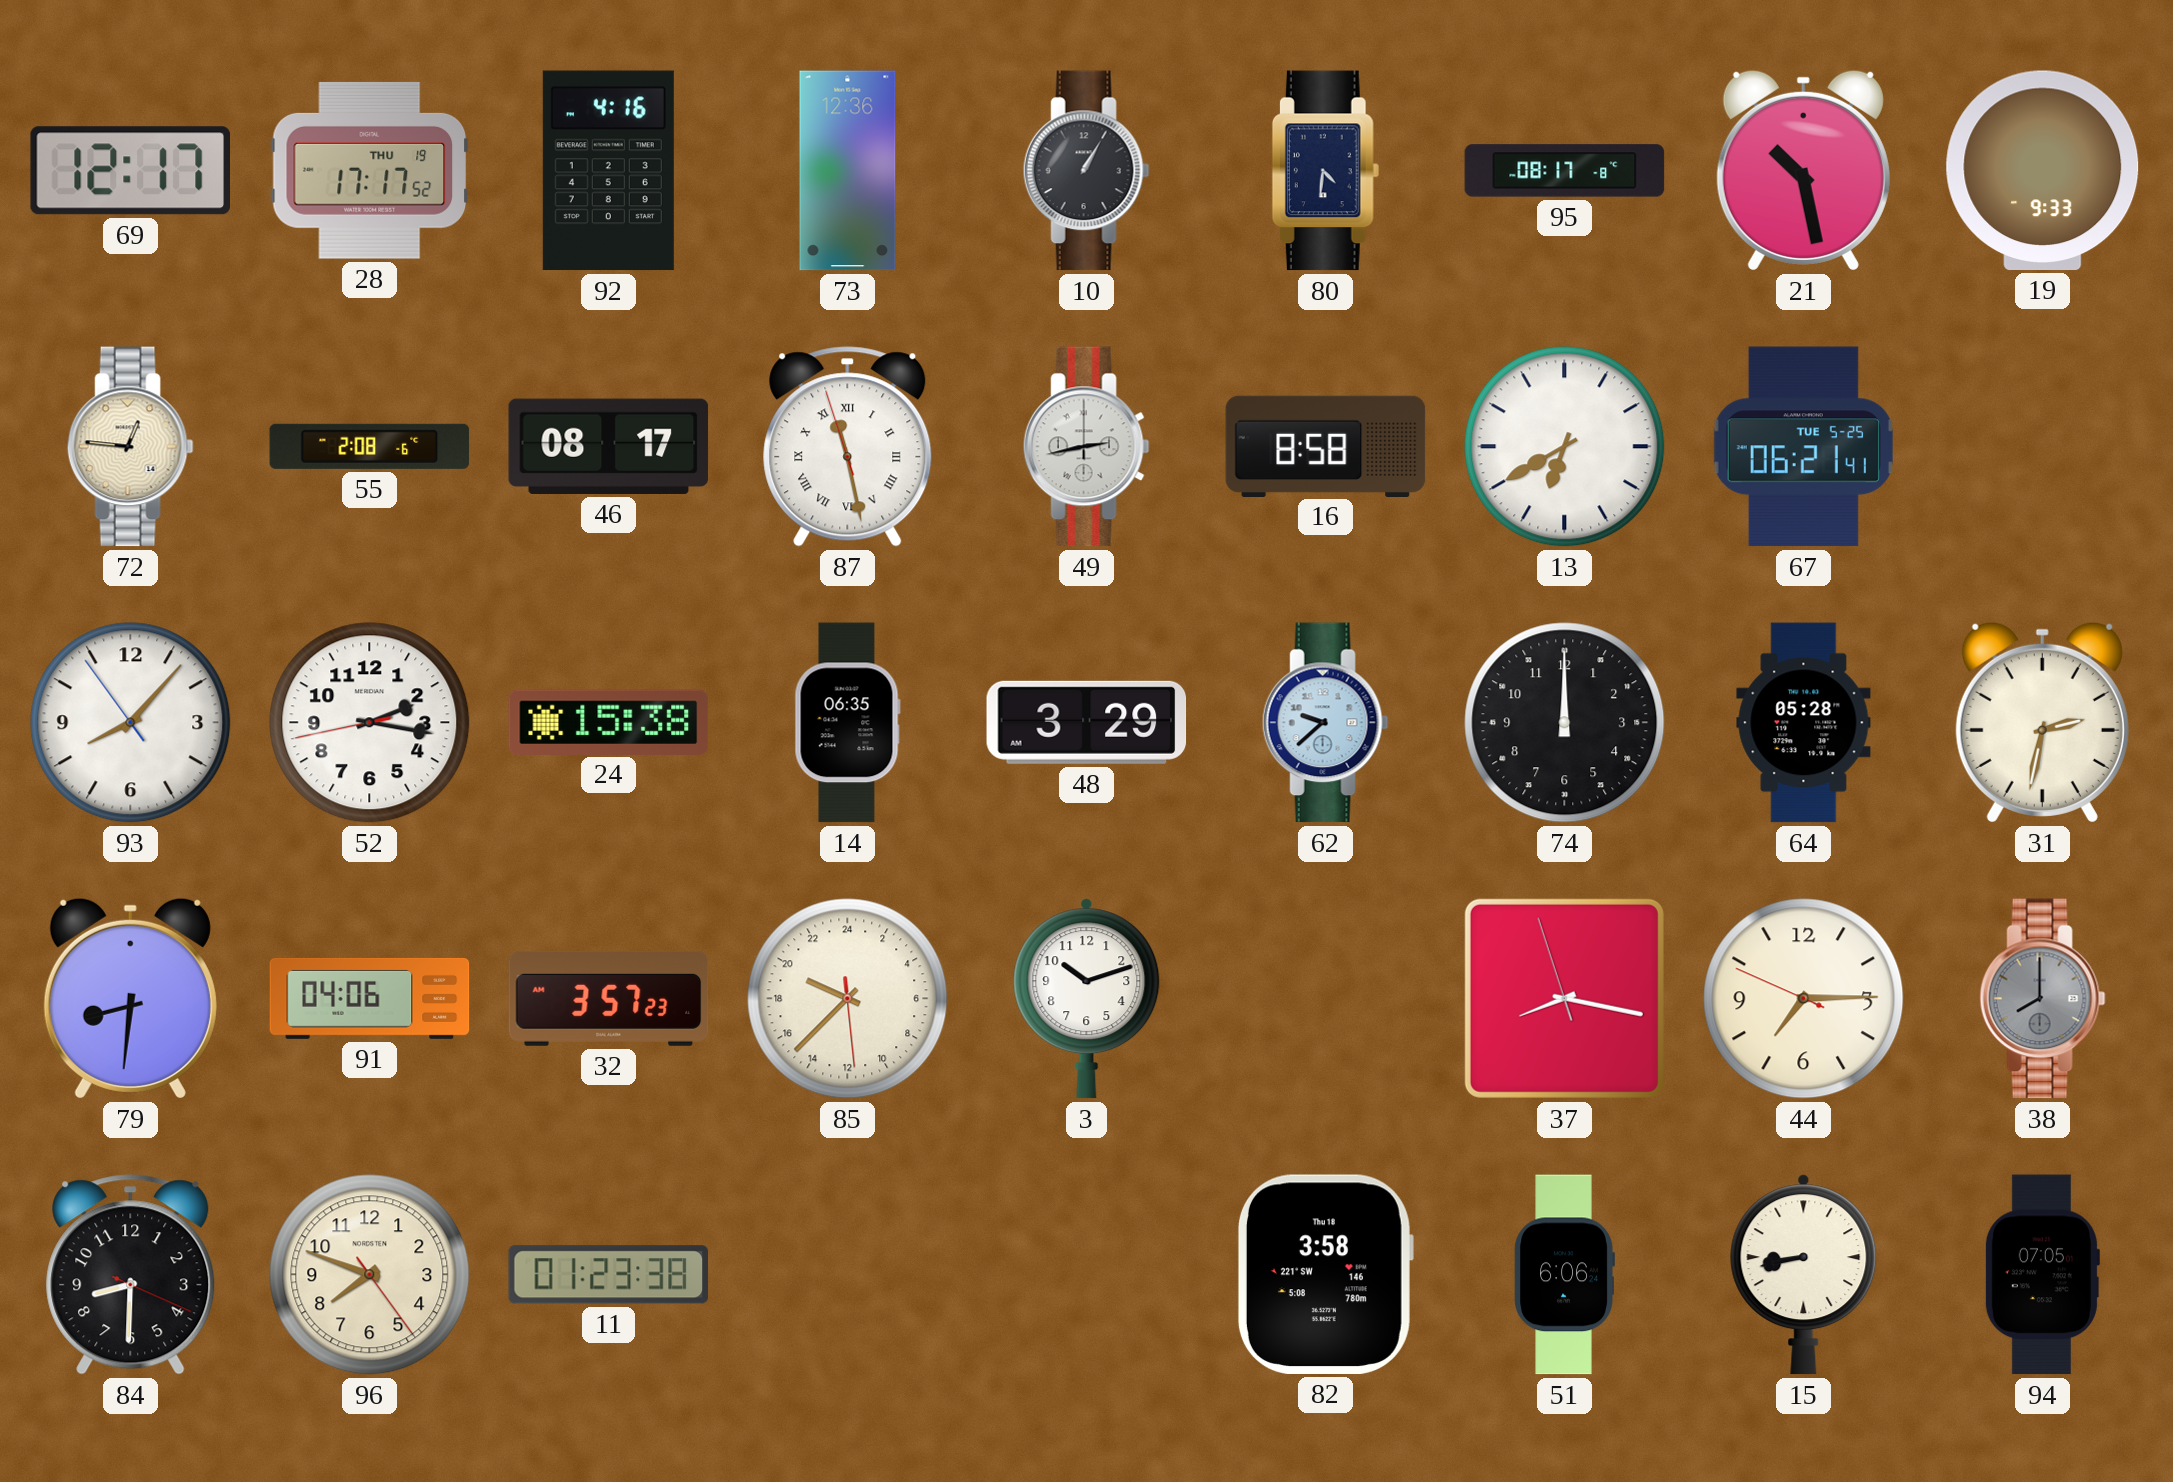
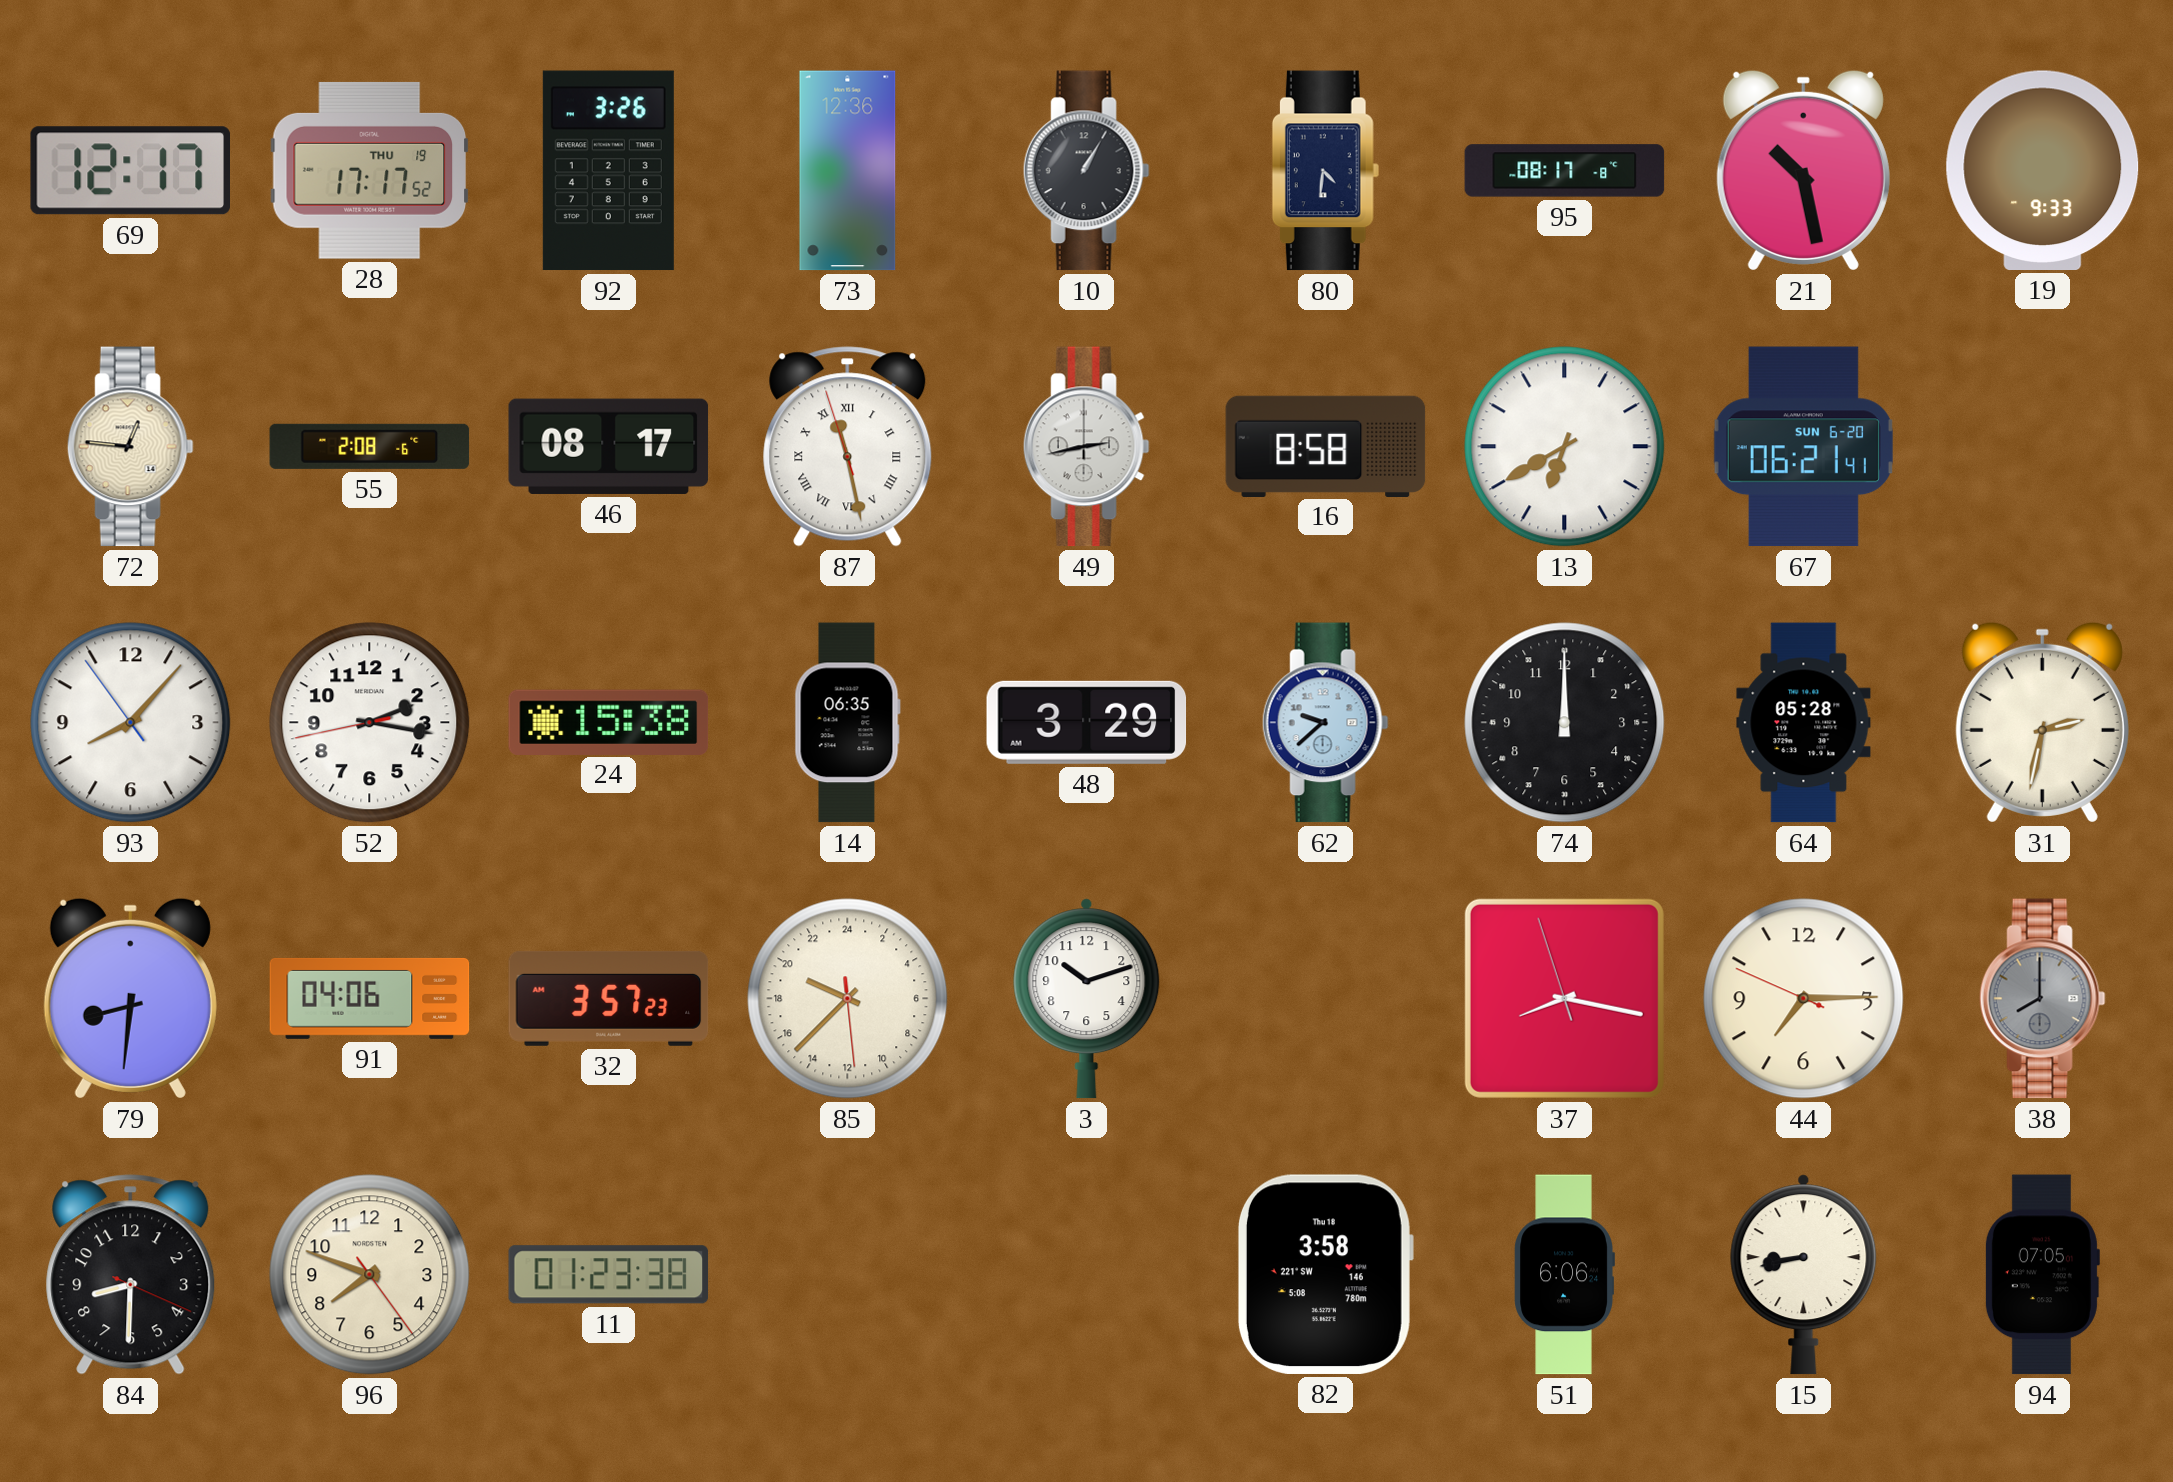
92: 4:16 -> 3:26
67 date: TUE 5-25 -> SUN 6-20
